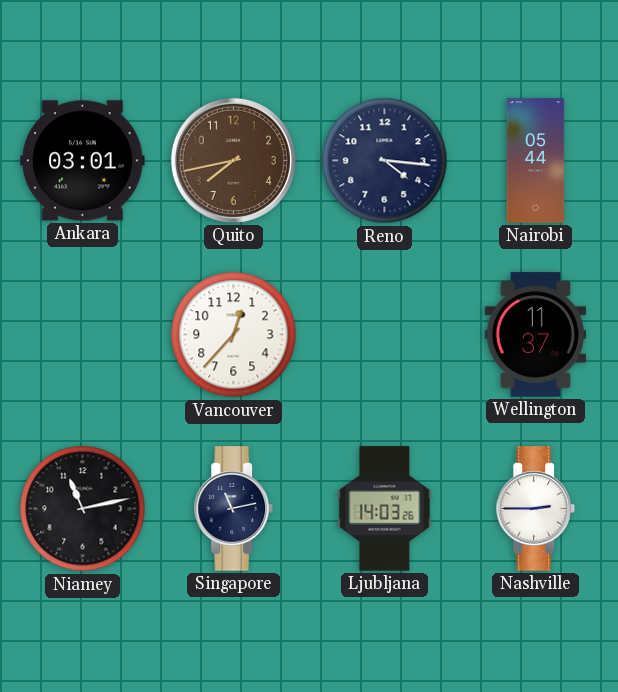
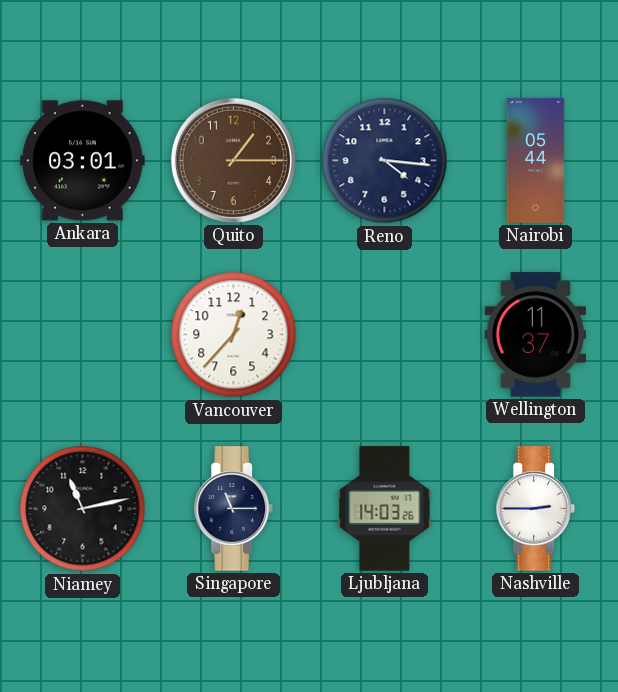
Quito: 7:43 -> 1:15
Singapore: 11:13 -> 11:15
